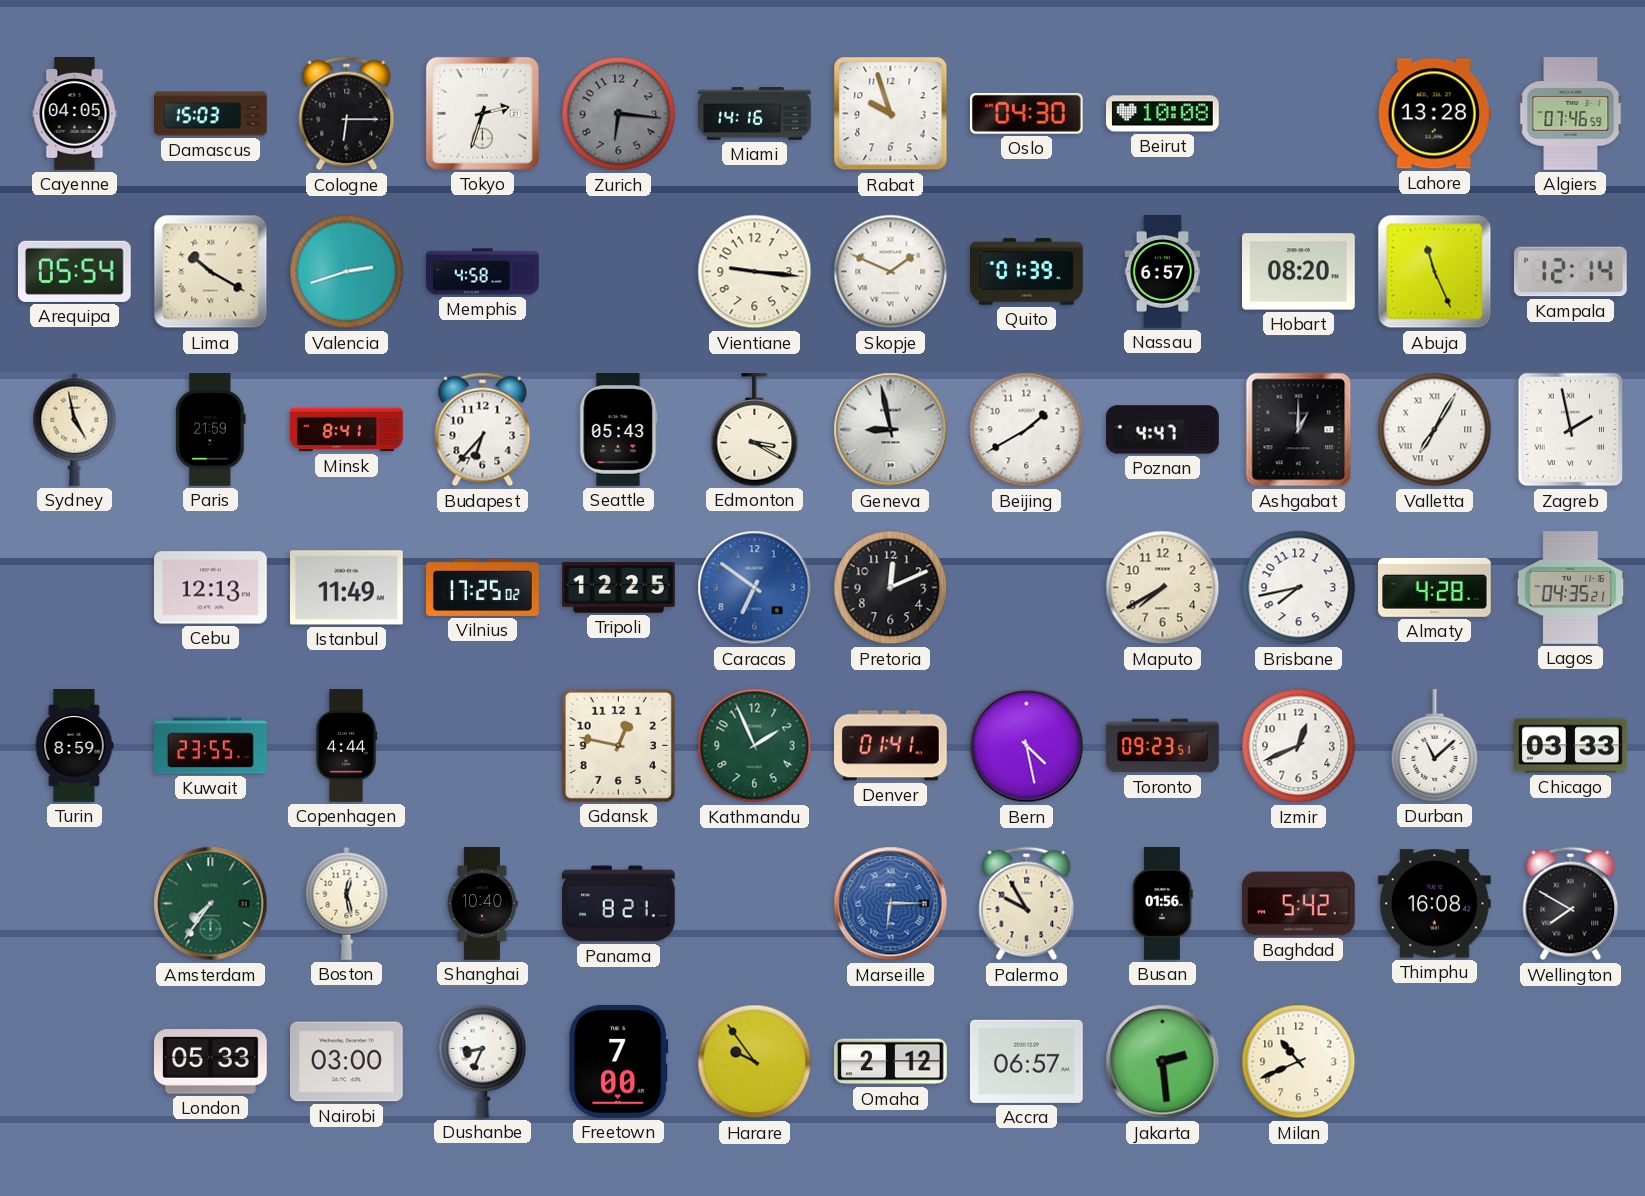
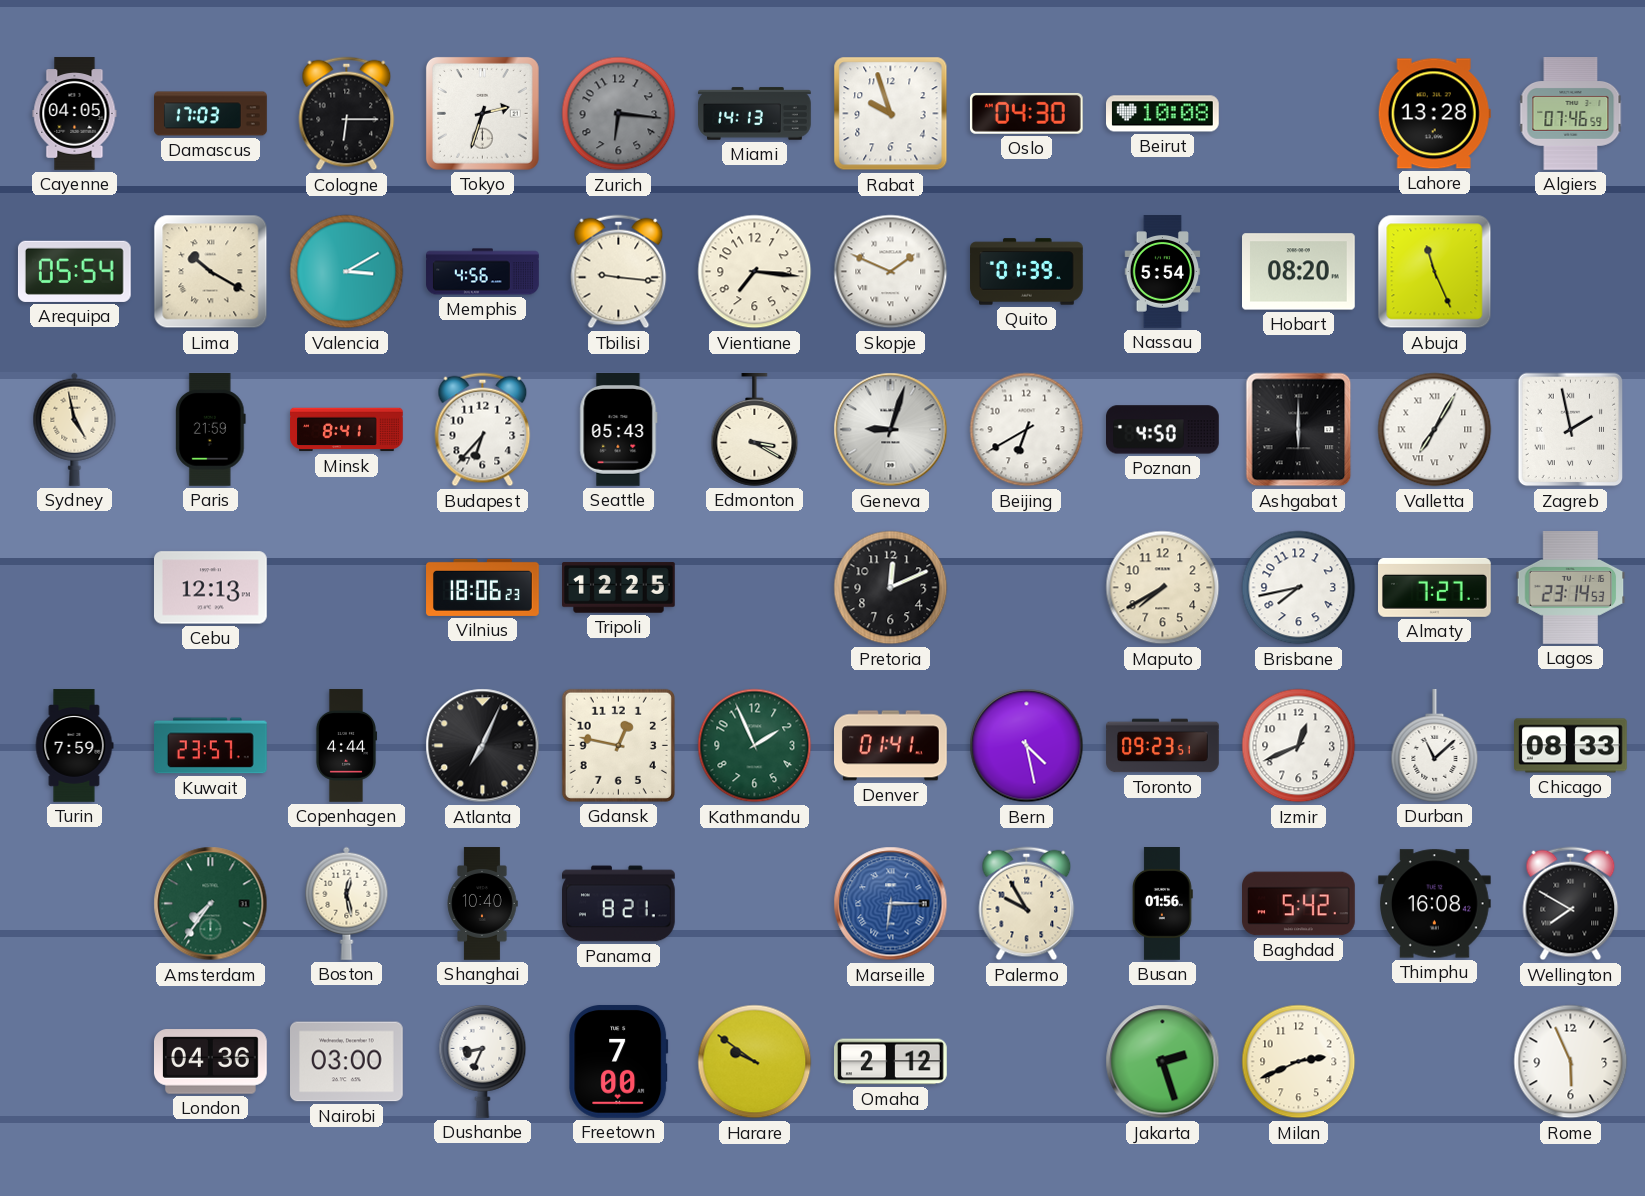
Damascus: 15:03 -> 17:03
Miami: 14:16 -> 14:13
Valencia: 2:42 -> 3:10
Memphis: 4:58 -> 4:56
Tbilisi: none -> 9:16
Vientiane: 9:16 -> 7:16
Nassau: 6:57 -> 5:54
Kampala: 12:14 -> none
Geneva: 8:58 -> 9:03
Beijing: 1:40 -> 6:40
Poznan: 4:47 -> 4:50
Ashgabat: 1:00 -> 6:00
Istanbul: 11:49 -> none
Vilnius: 17:25 -> 18:06
Caracas: 6:51 -> none
Almaty: 4:28 -> 7:27
Lagos: 04:35 -> 23:14
Turin: 8:59 -> 7:59
Kuwait: 23:55 -> 23:57
Atlanta: none -> 7:04
Chicago: 03:33 -> 08:33
London: 05:33 -> 04:36
Harare: 9:54 -> 9:51
Accra: 06:57 -> none
Jakarta: 2:29 -> 2:27
Milan: 10:41 -> 2:41
Rome: none -> 5:56
